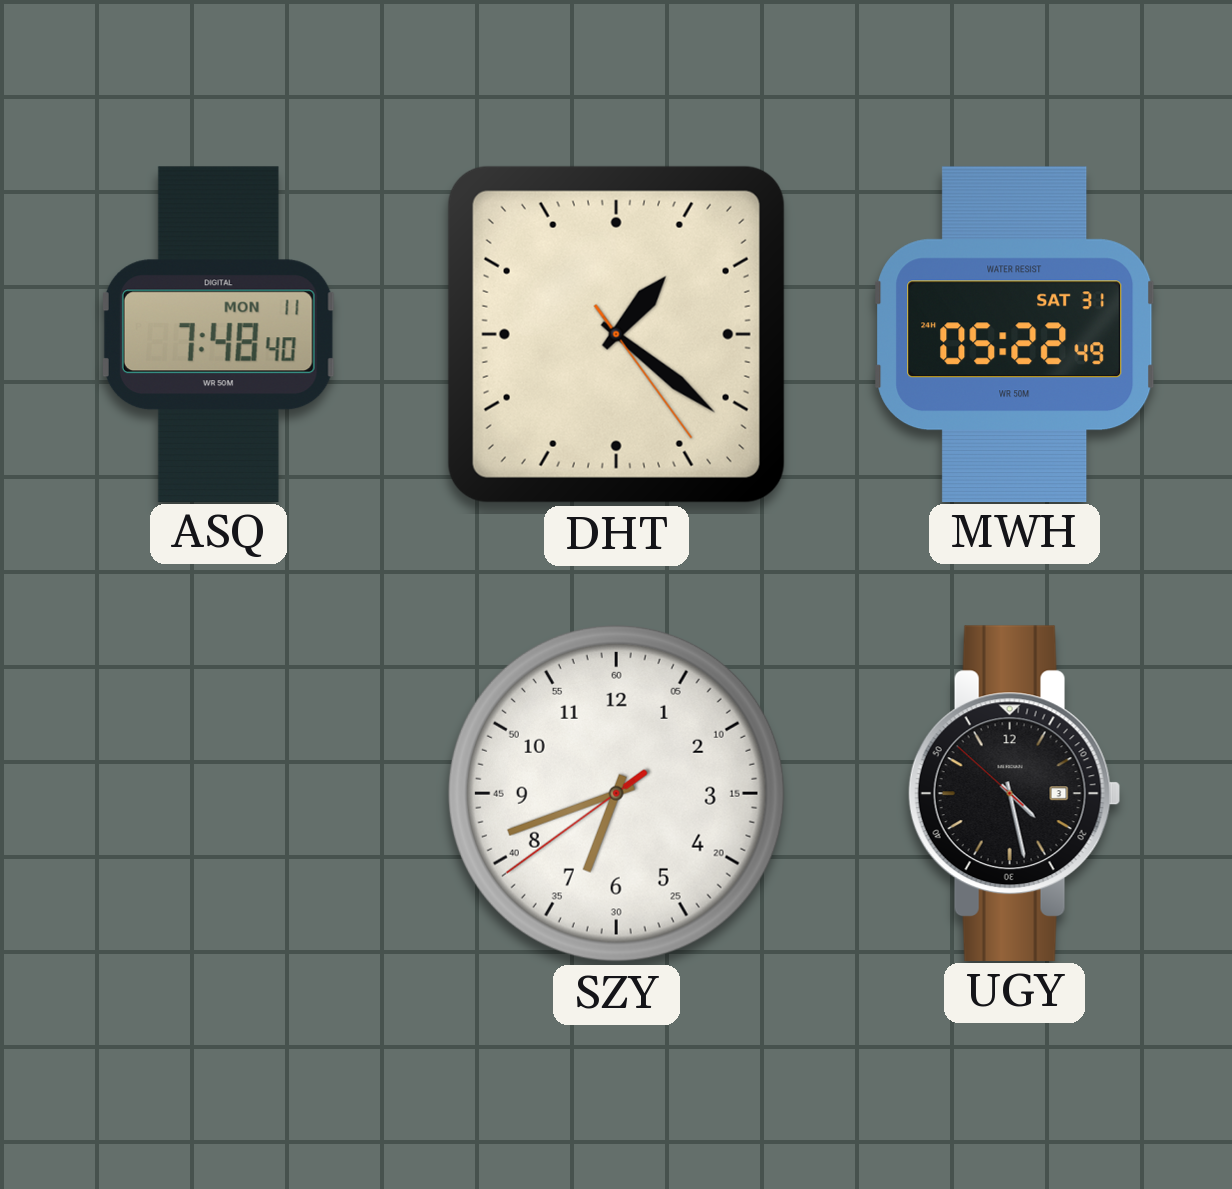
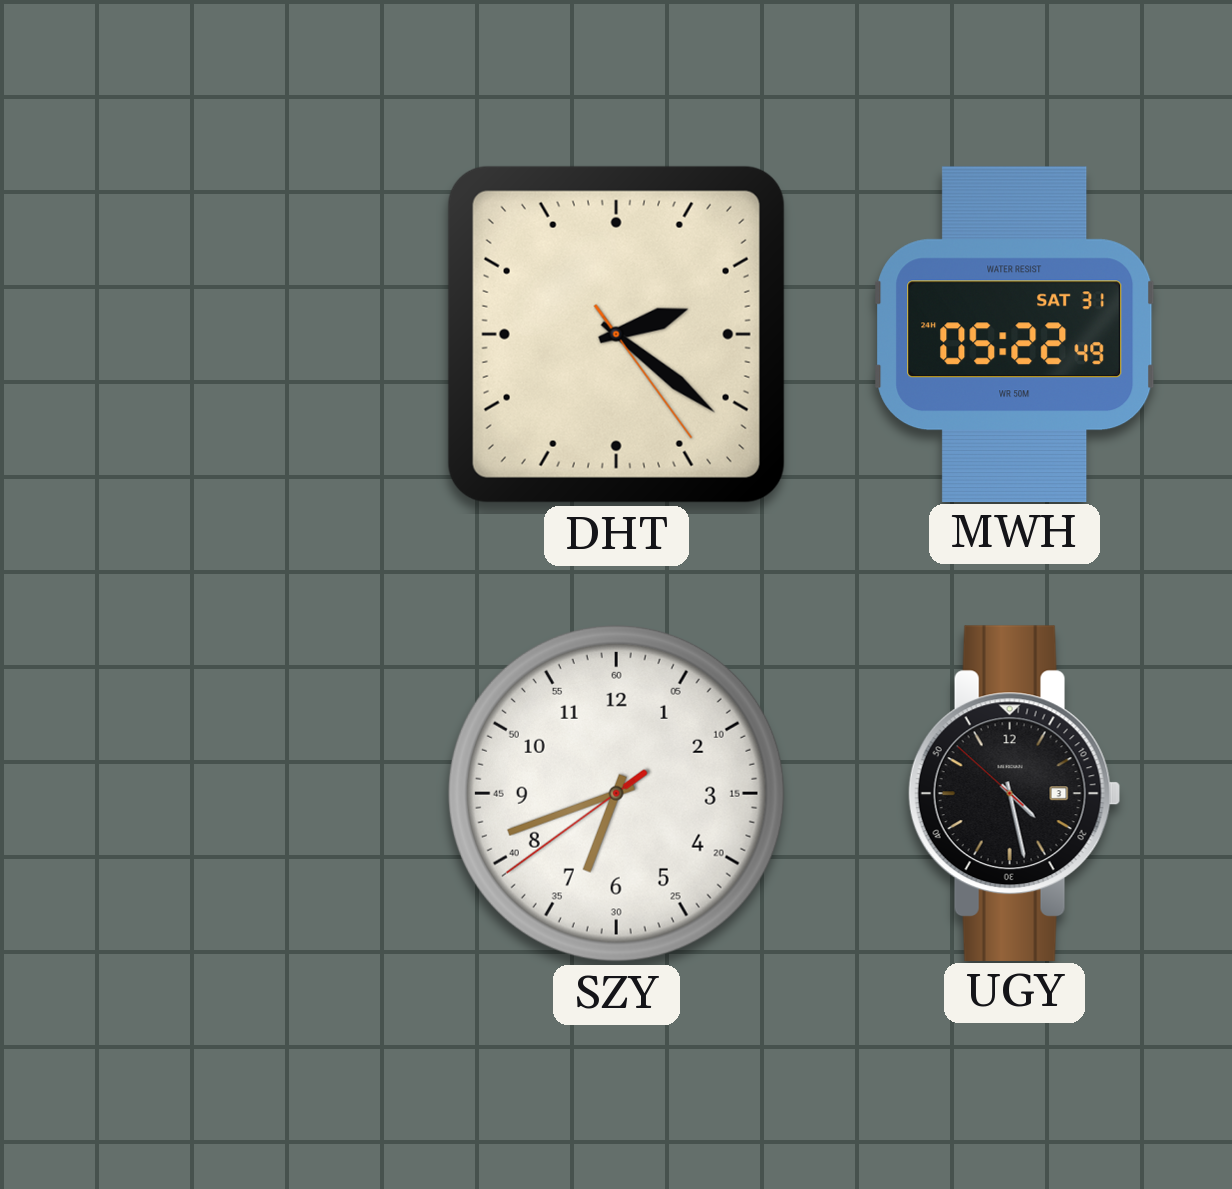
ASQ: 7:48 -> none
DHT: 1:21 -> 2:21
